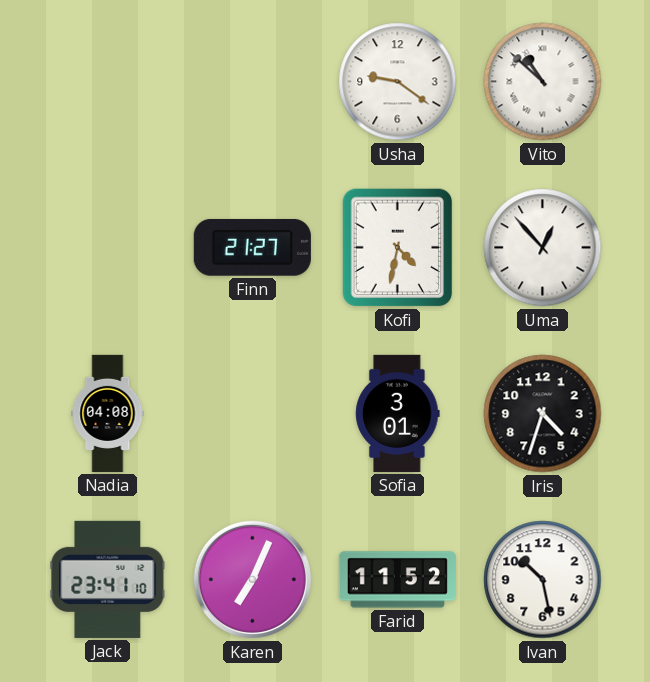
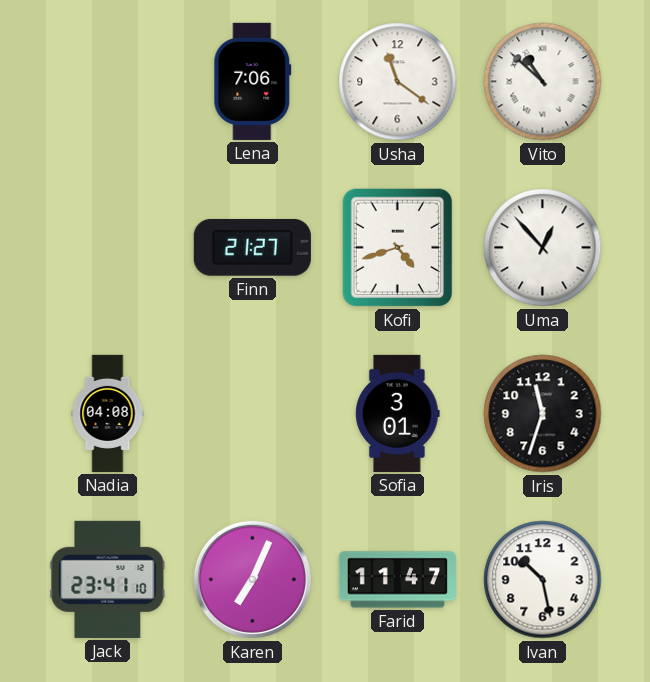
Lena: none -> 7:06
Usha: 9:21 -> 11:21
Kofi: 4:32 -> 4:42
Iris: 4:33 -> 11:33
Farid: 11:52 -> 11:47
